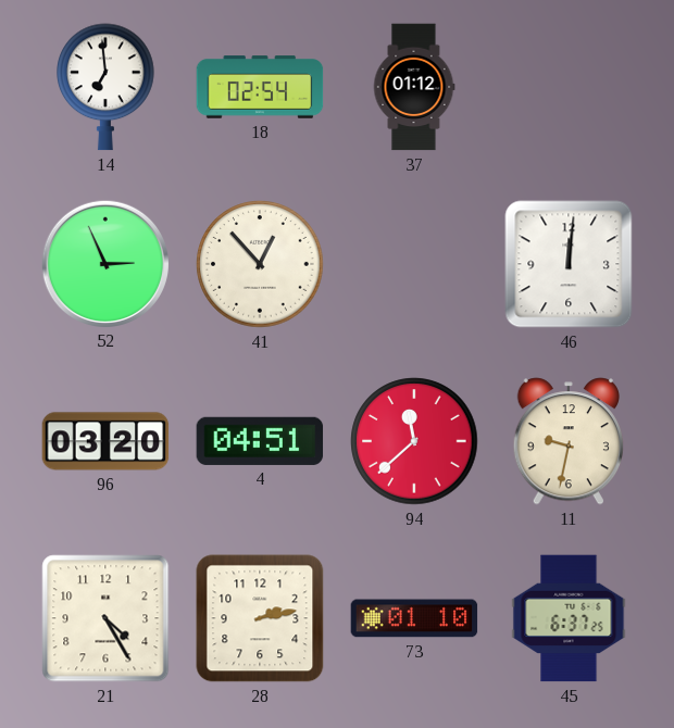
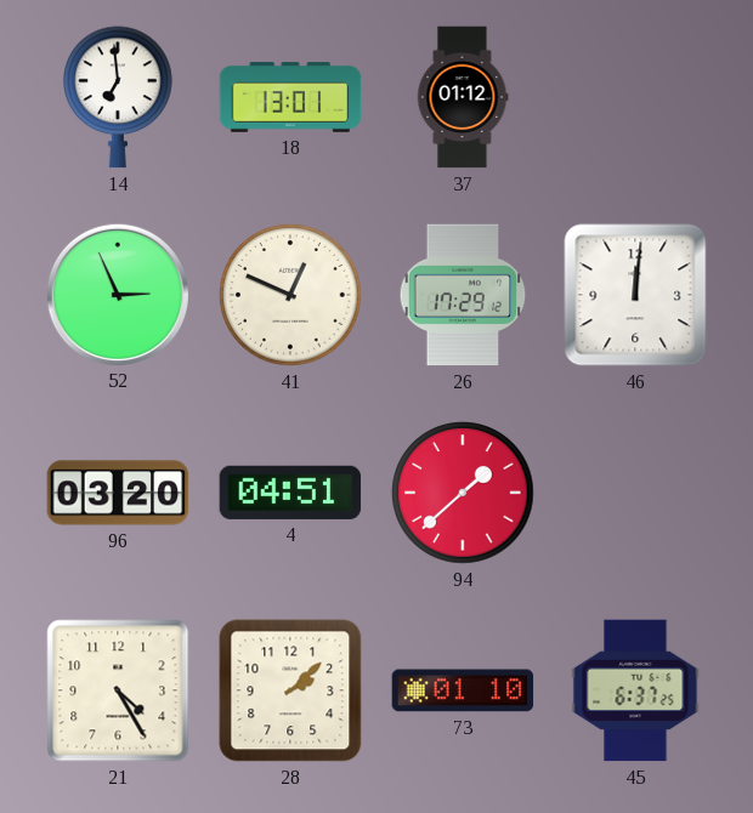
18: 02:54 -> 13:01
41: 12:53 -> 12:49
26: none -> 17:29
94: 11:38 -> 1:38
11: 9:32 -> none
28: 2:13 -> 2:08
